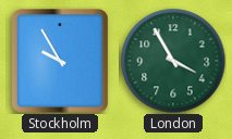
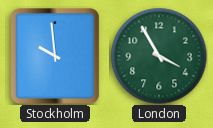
Stockholm: 9:55 -> 9:59
